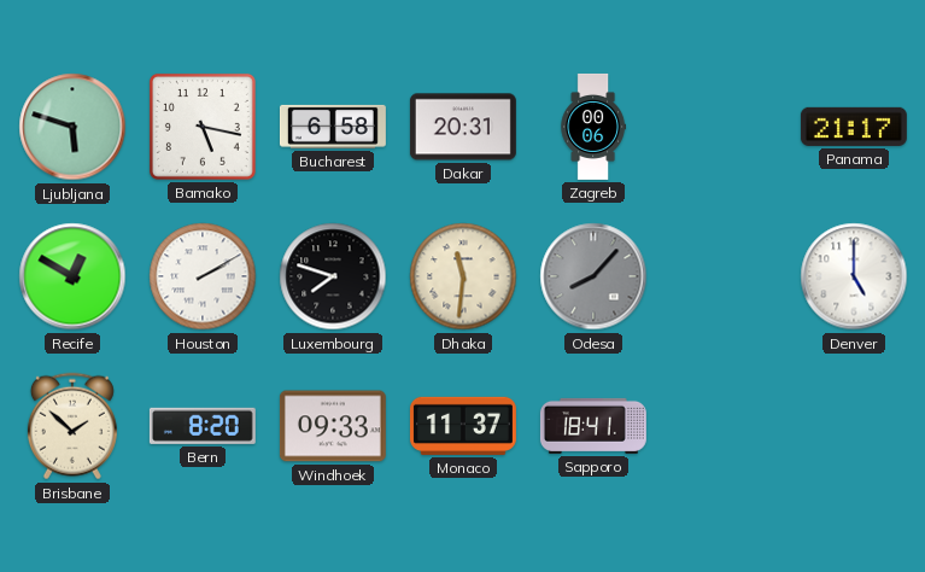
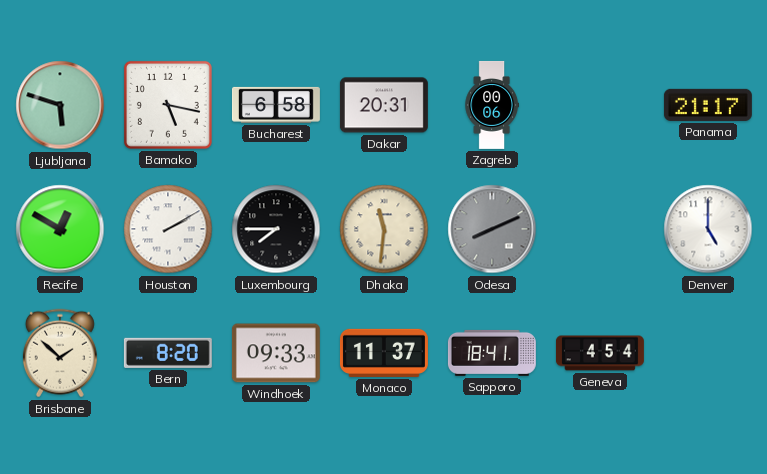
Luxembourg: 7:48 -> 7:45
Odesa: 8:07 -> 8:11
Geneva: none -> 4:54
